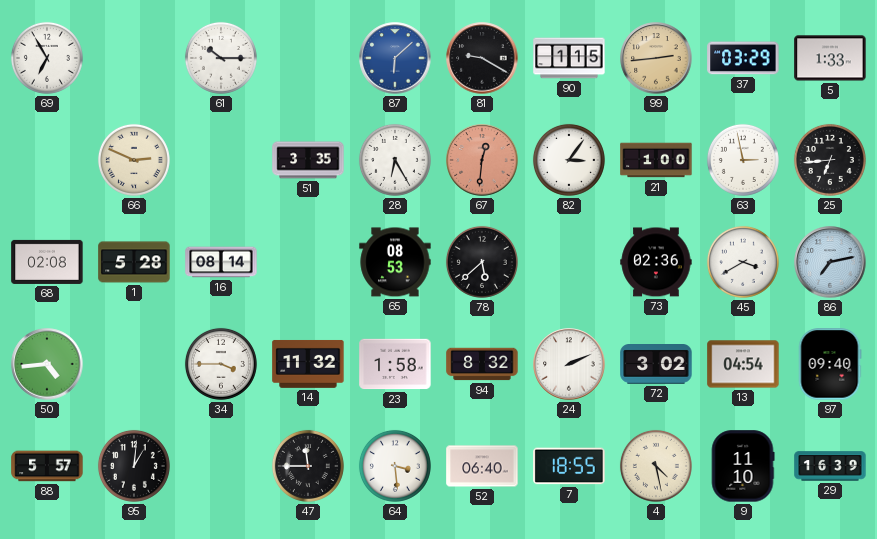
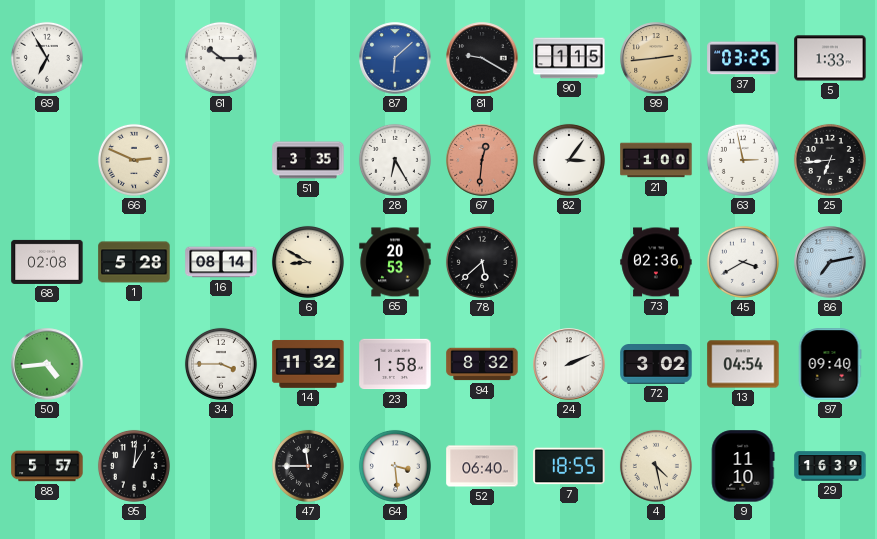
37: 03:29 -> 03:25
6: none -> 8:50
65: 08:53 -> 20:53
